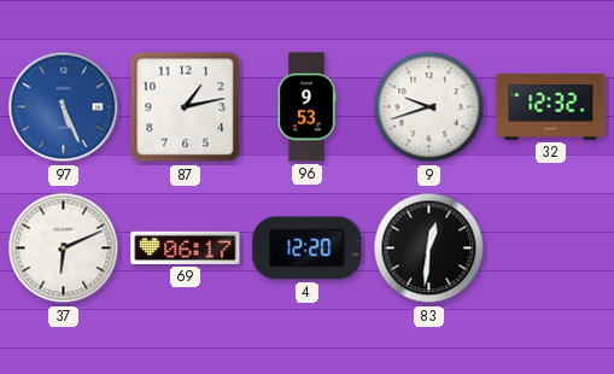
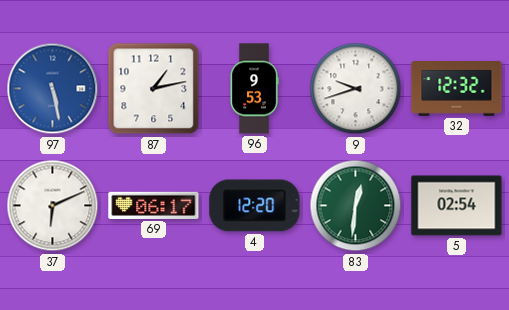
97: 5:26 -> 5:28
83 dial: black -> green
5: none -> 02:54
